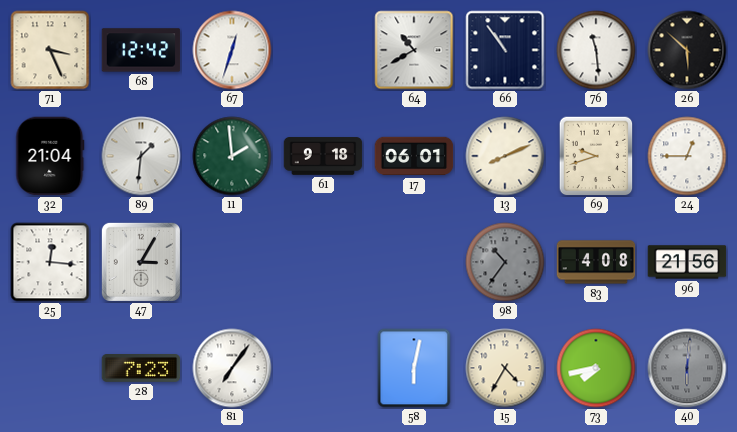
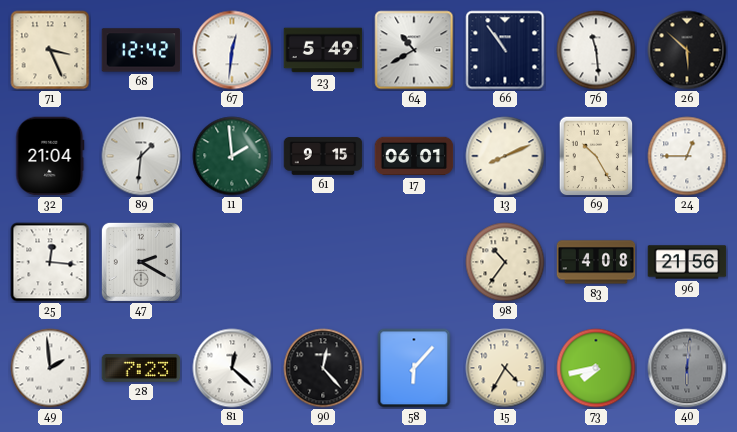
67: 12:33 -> 12:31
23: none -> 5:49
61: 9:18 -> 9:15
69: 9:42 -> 10:25
47: 3:05 -> 2:20
98 dial: grey -> cream
49: none -> 1:59
81: 7:06 -> 12:22
90: none -> 12:23
58: 6:02 -> 6:07
